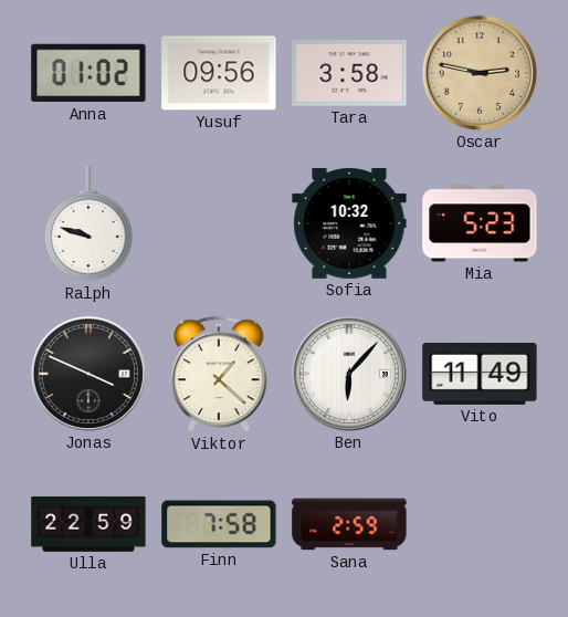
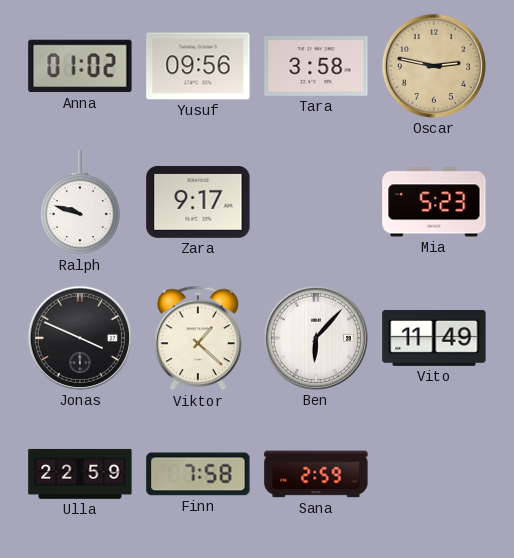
Zara: none -> 9:17
Sofia: 10:32 -> none
